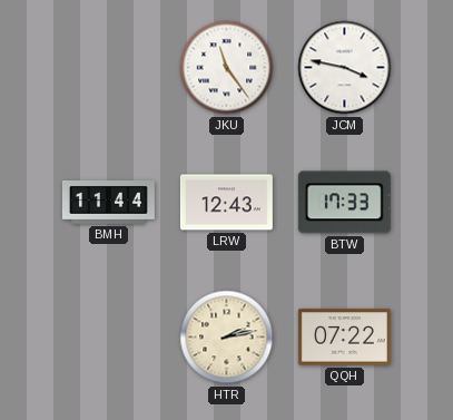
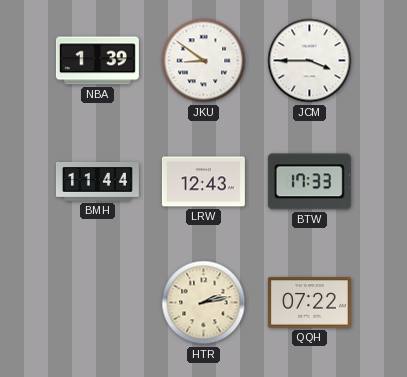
NBA: none -> 1:39
JKU: 11:24 -> 8:51
JCM: 3:47 -> 3:45
